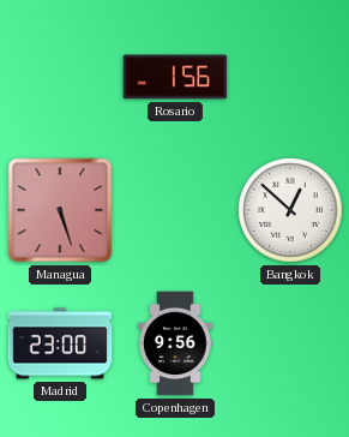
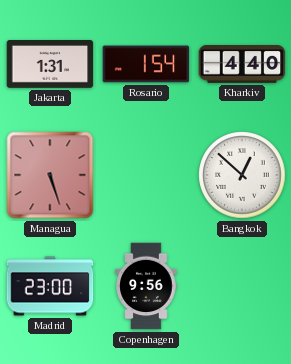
Jakarta: none -> 1:31
Rosario: 1:56 -> 1:54
Kharkiv: none -> 4:40
